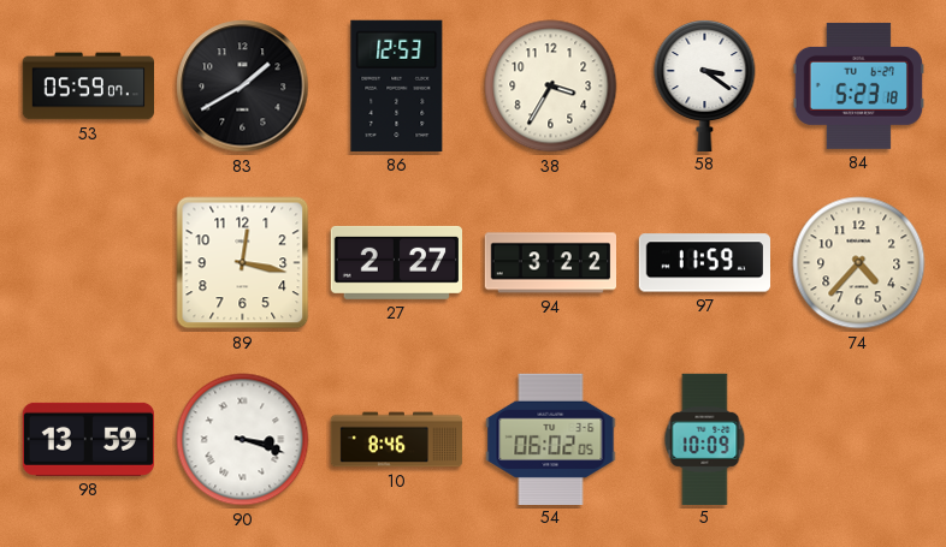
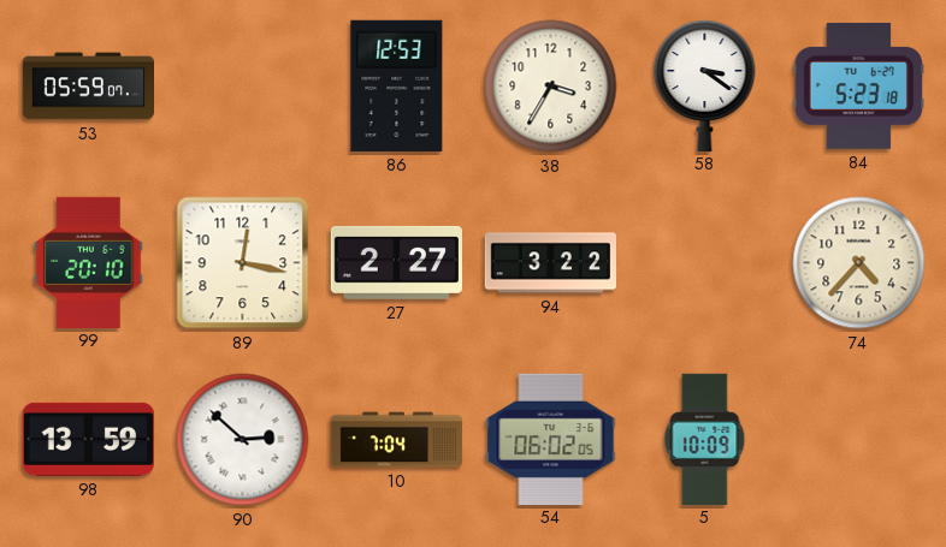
83: 1:40 -> none
99: none -> 20:10
97: 11:59 -> none
90: 3:18 -> 2:52
10: 8:46 -> 7:04
